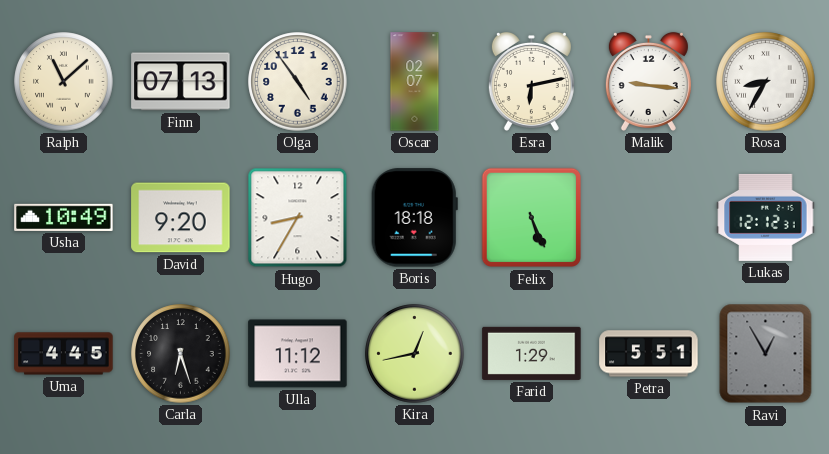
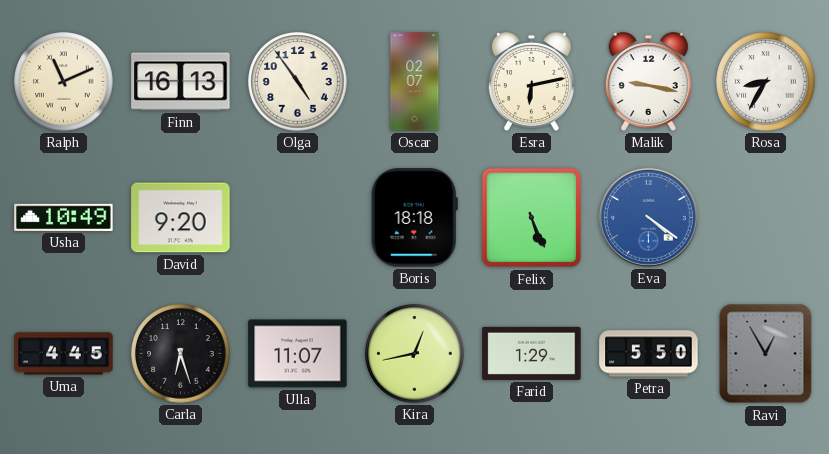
Ralph: 11:08 -> 11:11
Finn: 07:13 -> 16:13
Malik: 9:16 -> 9:17
Hugo: 8:35 -> none
Eva: none -> 4:21
Lukas: 12:12 -> none
Ulla: 11:12 -> 11:07
Petra: 5:51 -> 5:50
